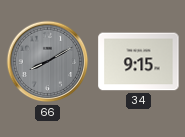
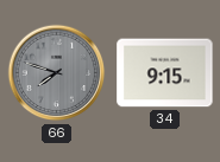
66: 8:10 -> 7:48
